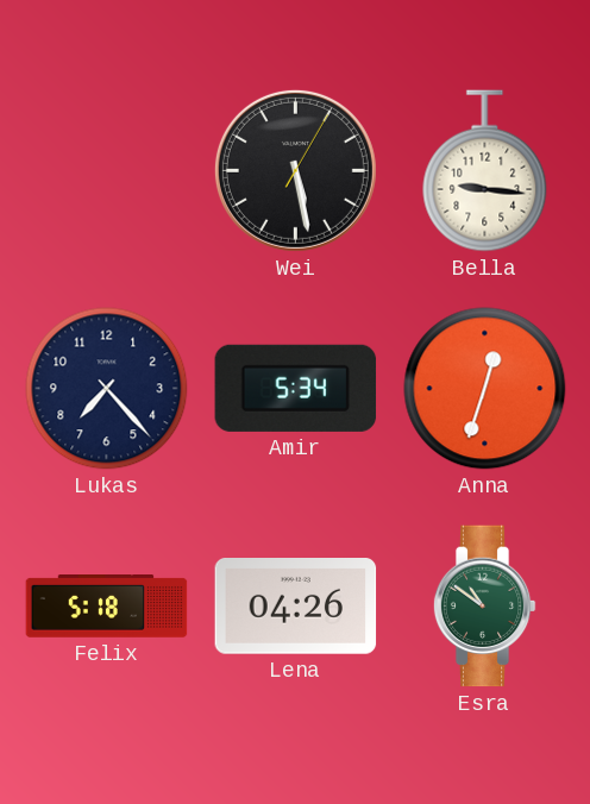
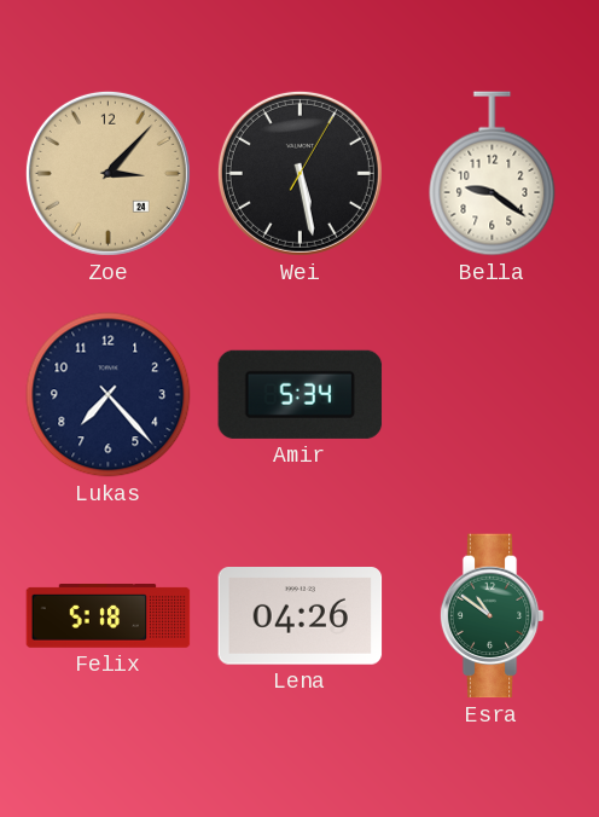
Zoe: none -> 3:07
Bella: 9:16 -> 9:21
Anna: 12:33 -> none
